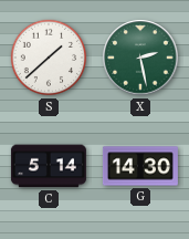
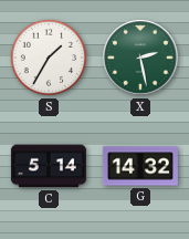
S: 1:38 -> 1:35
G: 14:30 -> 14:32
